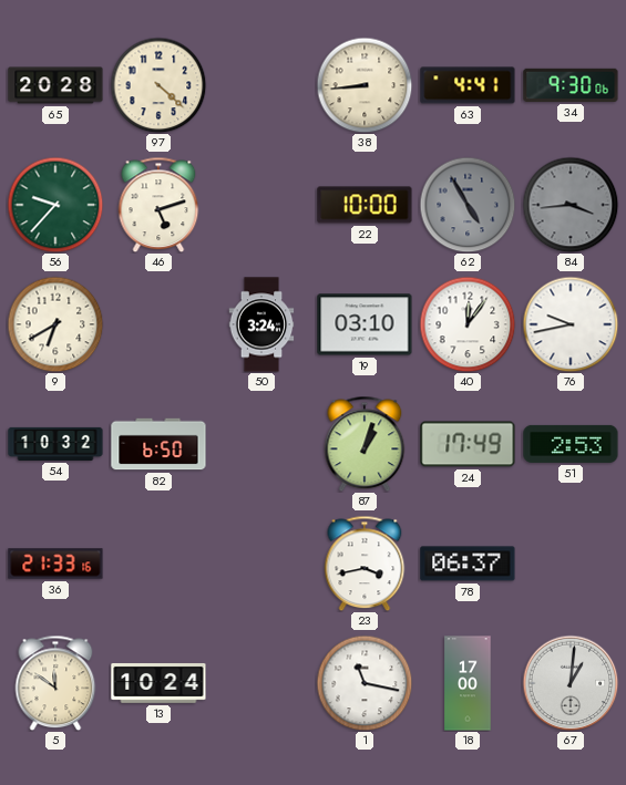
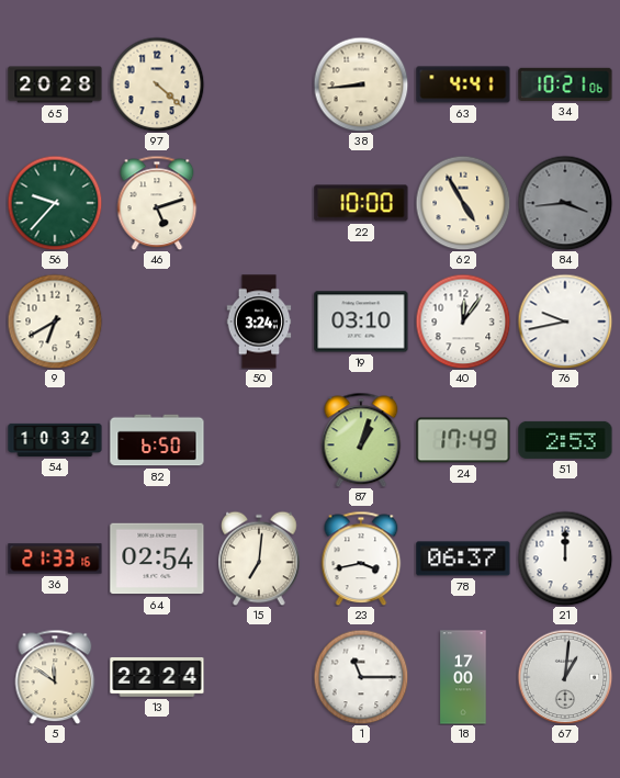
34: 9:30 -> 10:21
62 dial: grey -> cream
64: none -> 02:54
15: none -> 7:01
21: none -> 12:00
13: 10:24 -> 22:24
1: 11:17 -> 11:15
